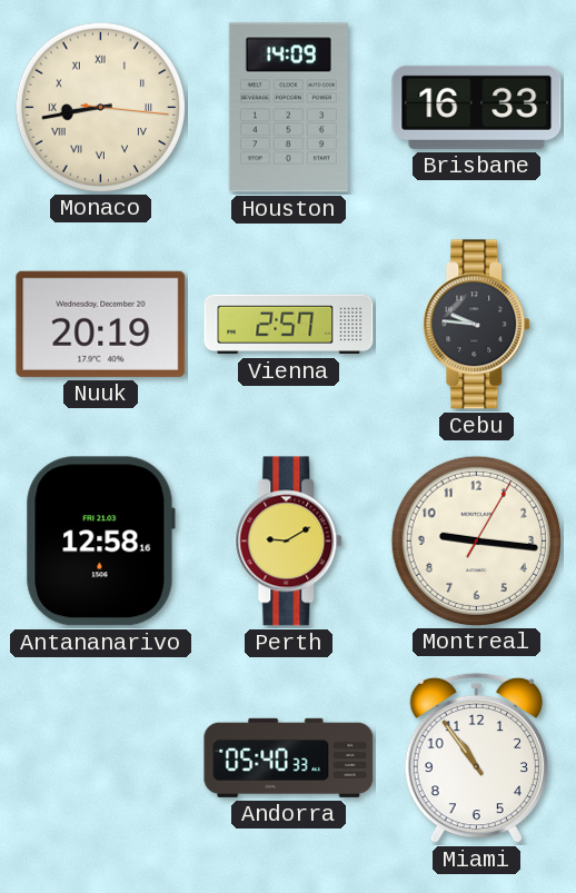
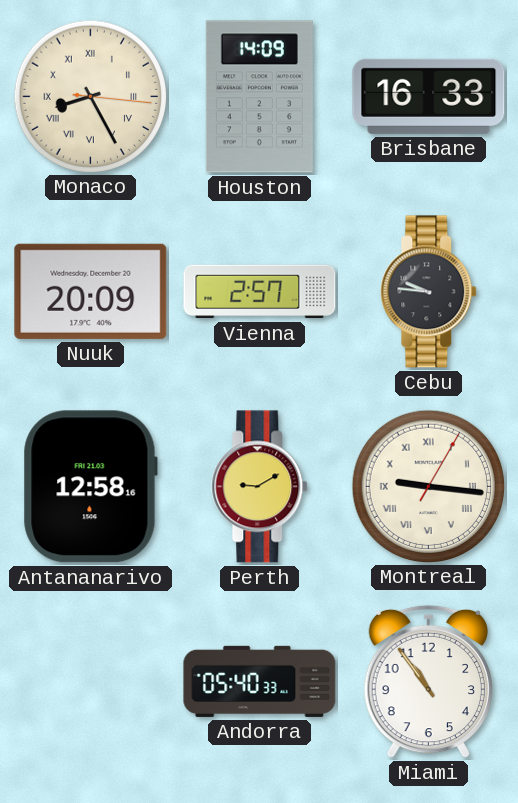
Monaco: 8:43 -> 8:25
Nuuk: 20:19 -> 20:09
Montreal numerals: Arabic -> Roman
